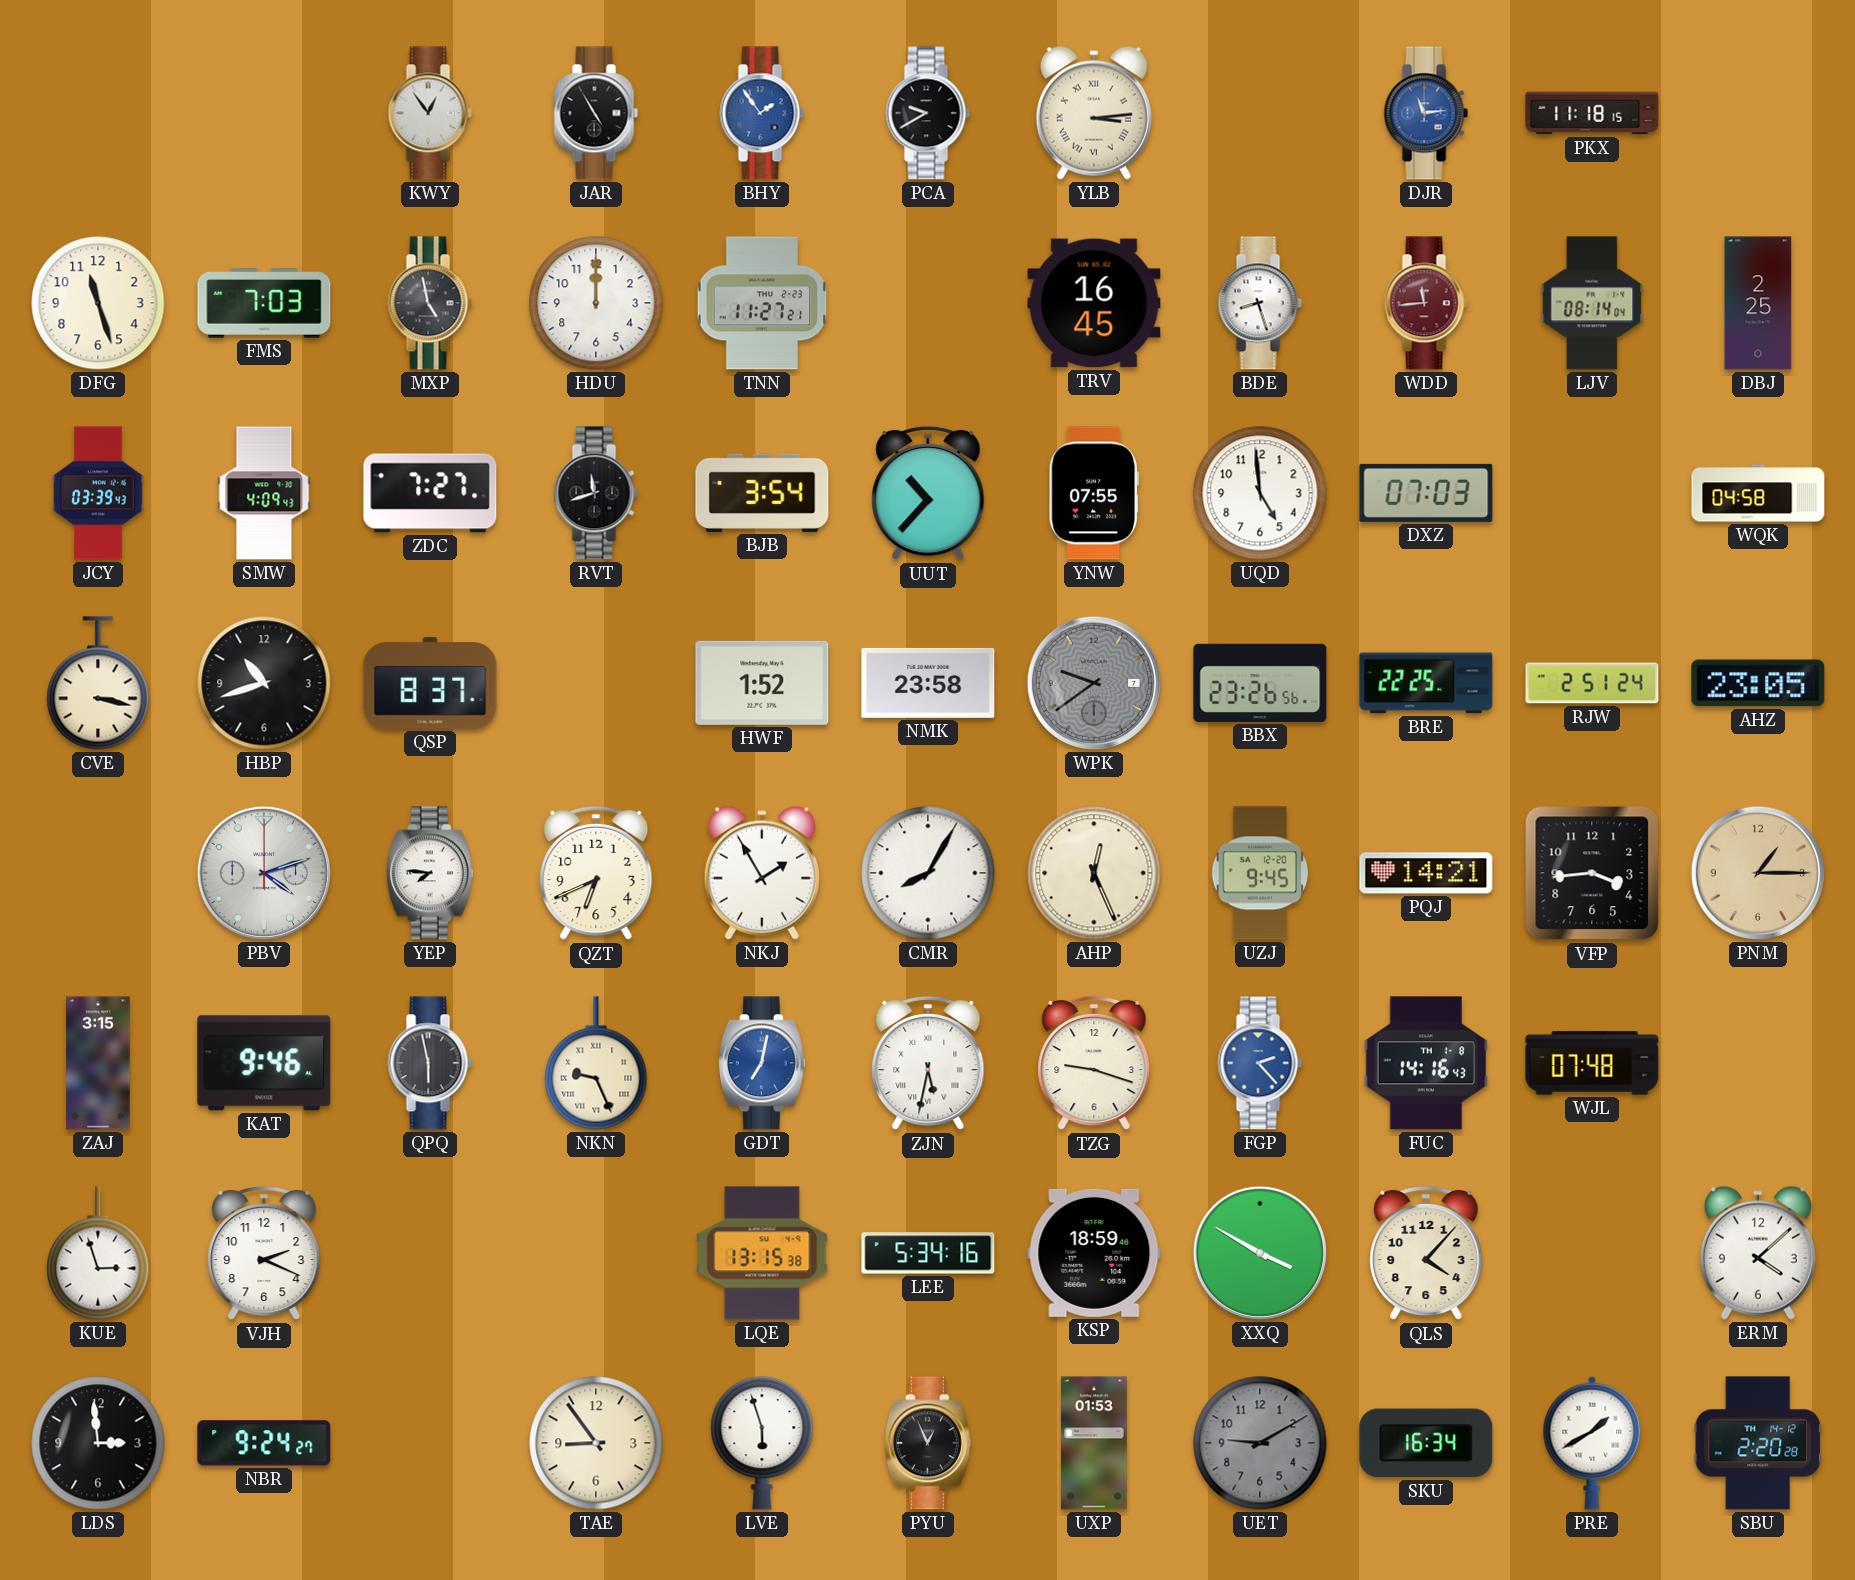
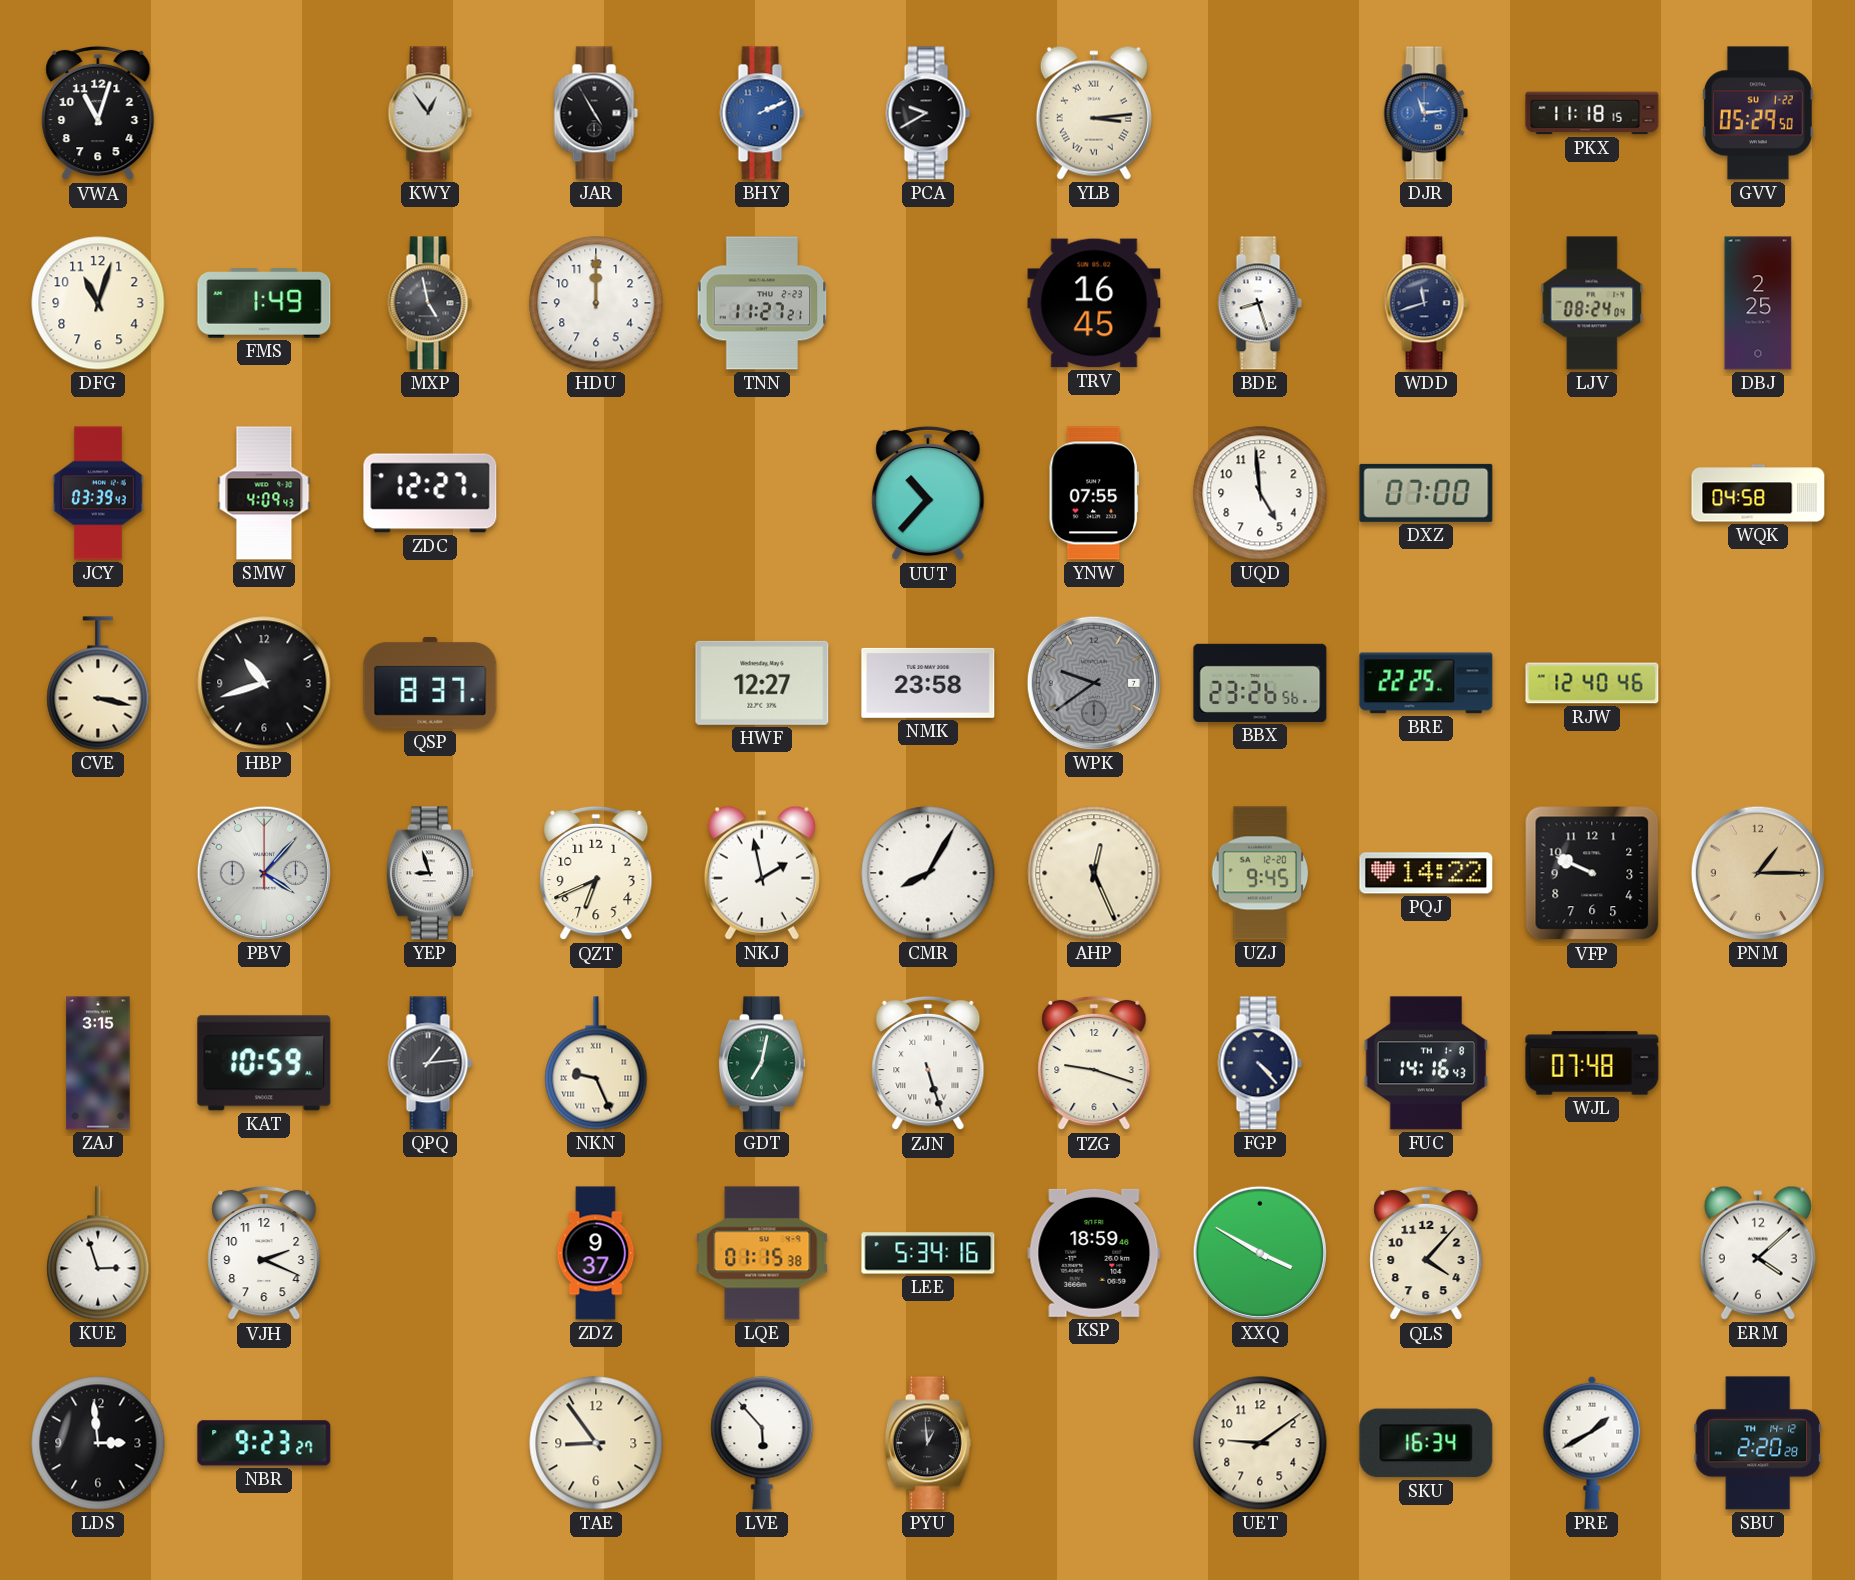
VWA: none -> 11:03
BHY: 1:54 -> 2:11
GVV: none -> 05:29
DFG: 11:27 -> 11:03
FMS: 7:03 -> 1:49
WDD: 11:44 -> 11:42
WDD dial: burgundy -> navy
LJV: 08:14 -> 08:24
ZDC: 7:27 -> 12:27
RVT: 11:42 -> none
BJB: 3:54 -> none
DXZ: 07:03 -> 07:00
HWF: 1:52 -> 12:27
RJW: 2:51 -> 12:40
AHZ: 23:05 -> none
PBV: 4:12 -> 4:07
YEP: 7:46 -> 8:57
NKJ: 1:55 -> 1:58
PQJ: 14:21 -> 14:22
VFP: 3:44 -> 9:49
KAT: 9:46 -> 10:59
QPQ: 5:58 -> 1:14
GDT dial: blue -> green
ZJN: 5:32 -> 5:27
FGP: 2:23 -> 4:23
FGP dial: blue -> navy
ZDZ: none -> 9:37
LQE: 13:15 -> 01:15
NBR: 9:24 -> 9:23
LVE: 5:57 -> 5:53
PYU: 12:56 -> 12:59
UXP: 01:53 -> none
UET: 9:10 -> 9:09
UET dial: grey -> cream
